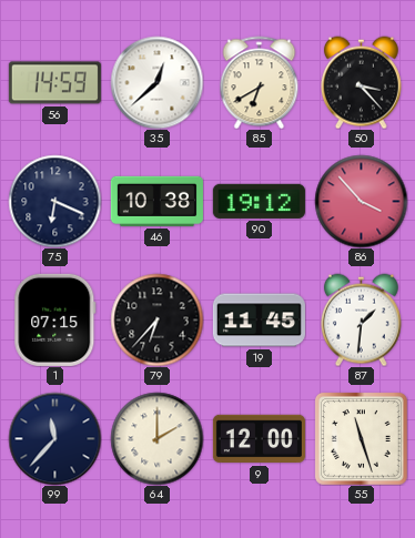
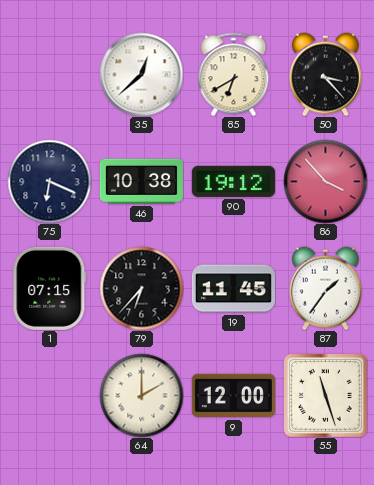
56: 14:59 -> none
87: 1:31 -> 1:36
99: 11:37 -> none
